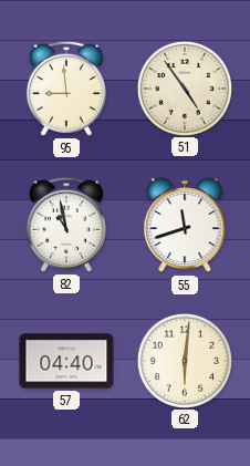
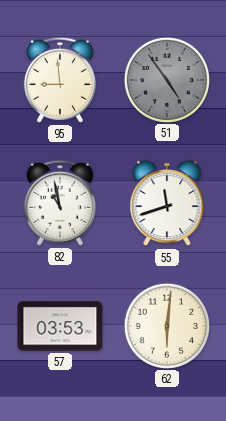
51 dial: cream -> grey
57: 04:40 -> 03:53
